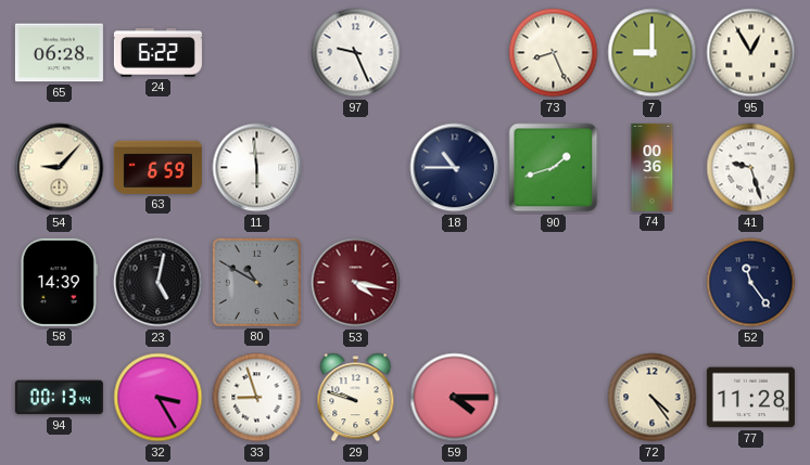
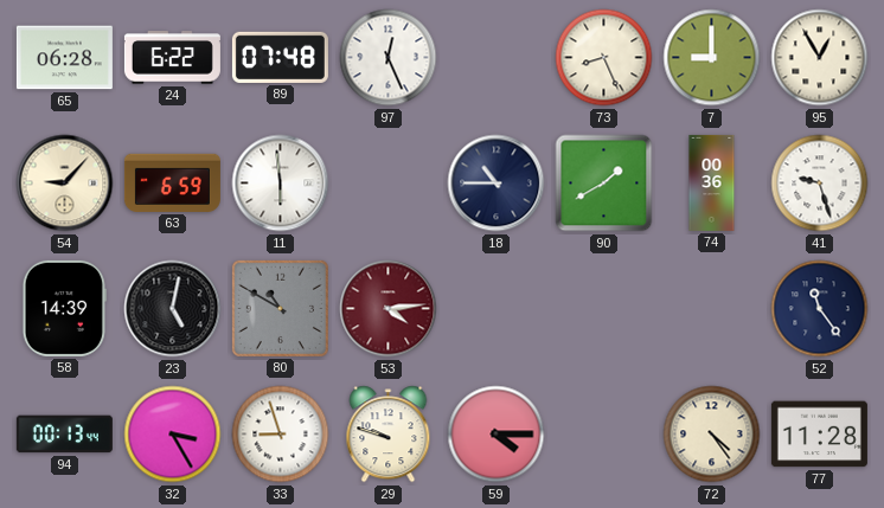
89: none -> 07:48
97: 9:26 -> 12:26
90: 1:42 -> 1:40
53: 4:17 -> 4:14
